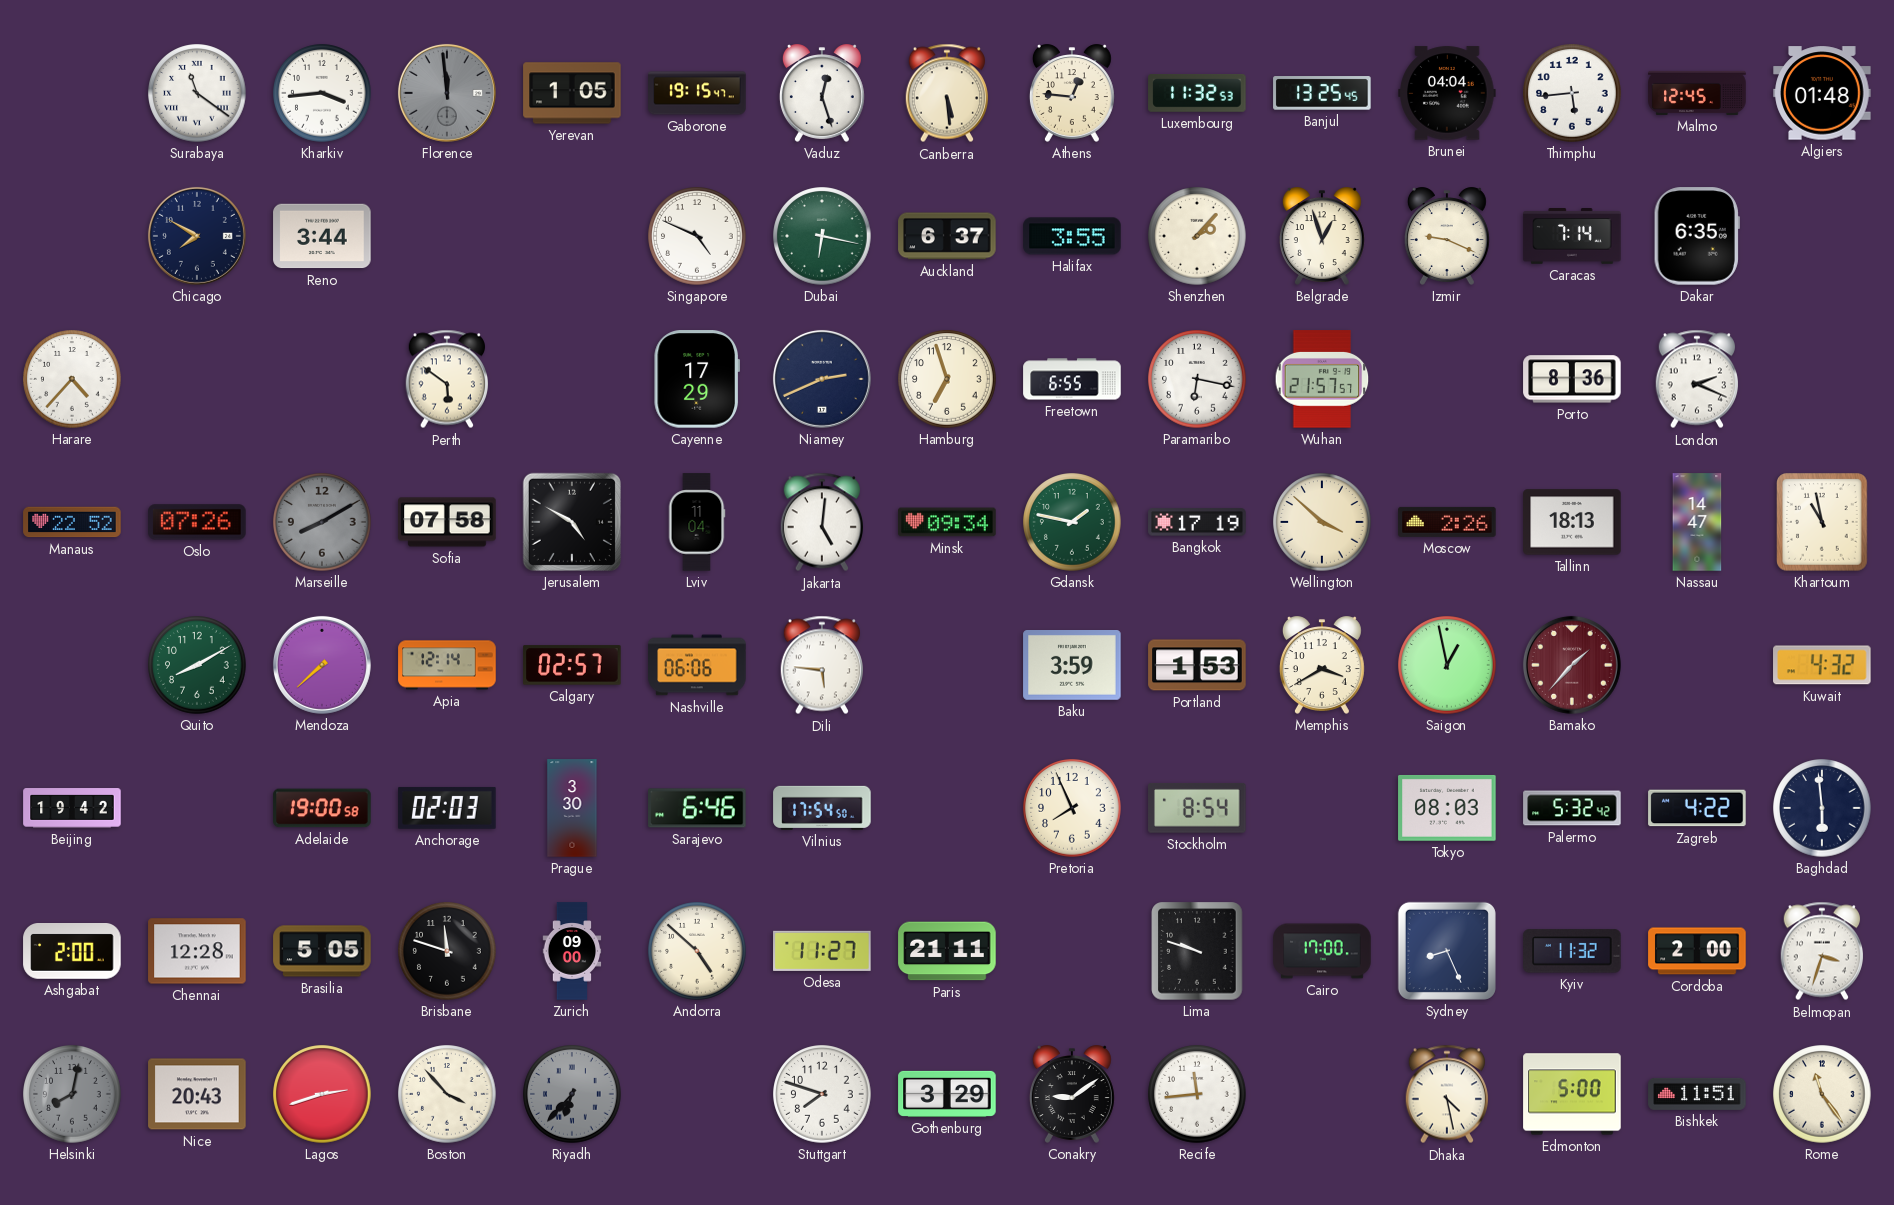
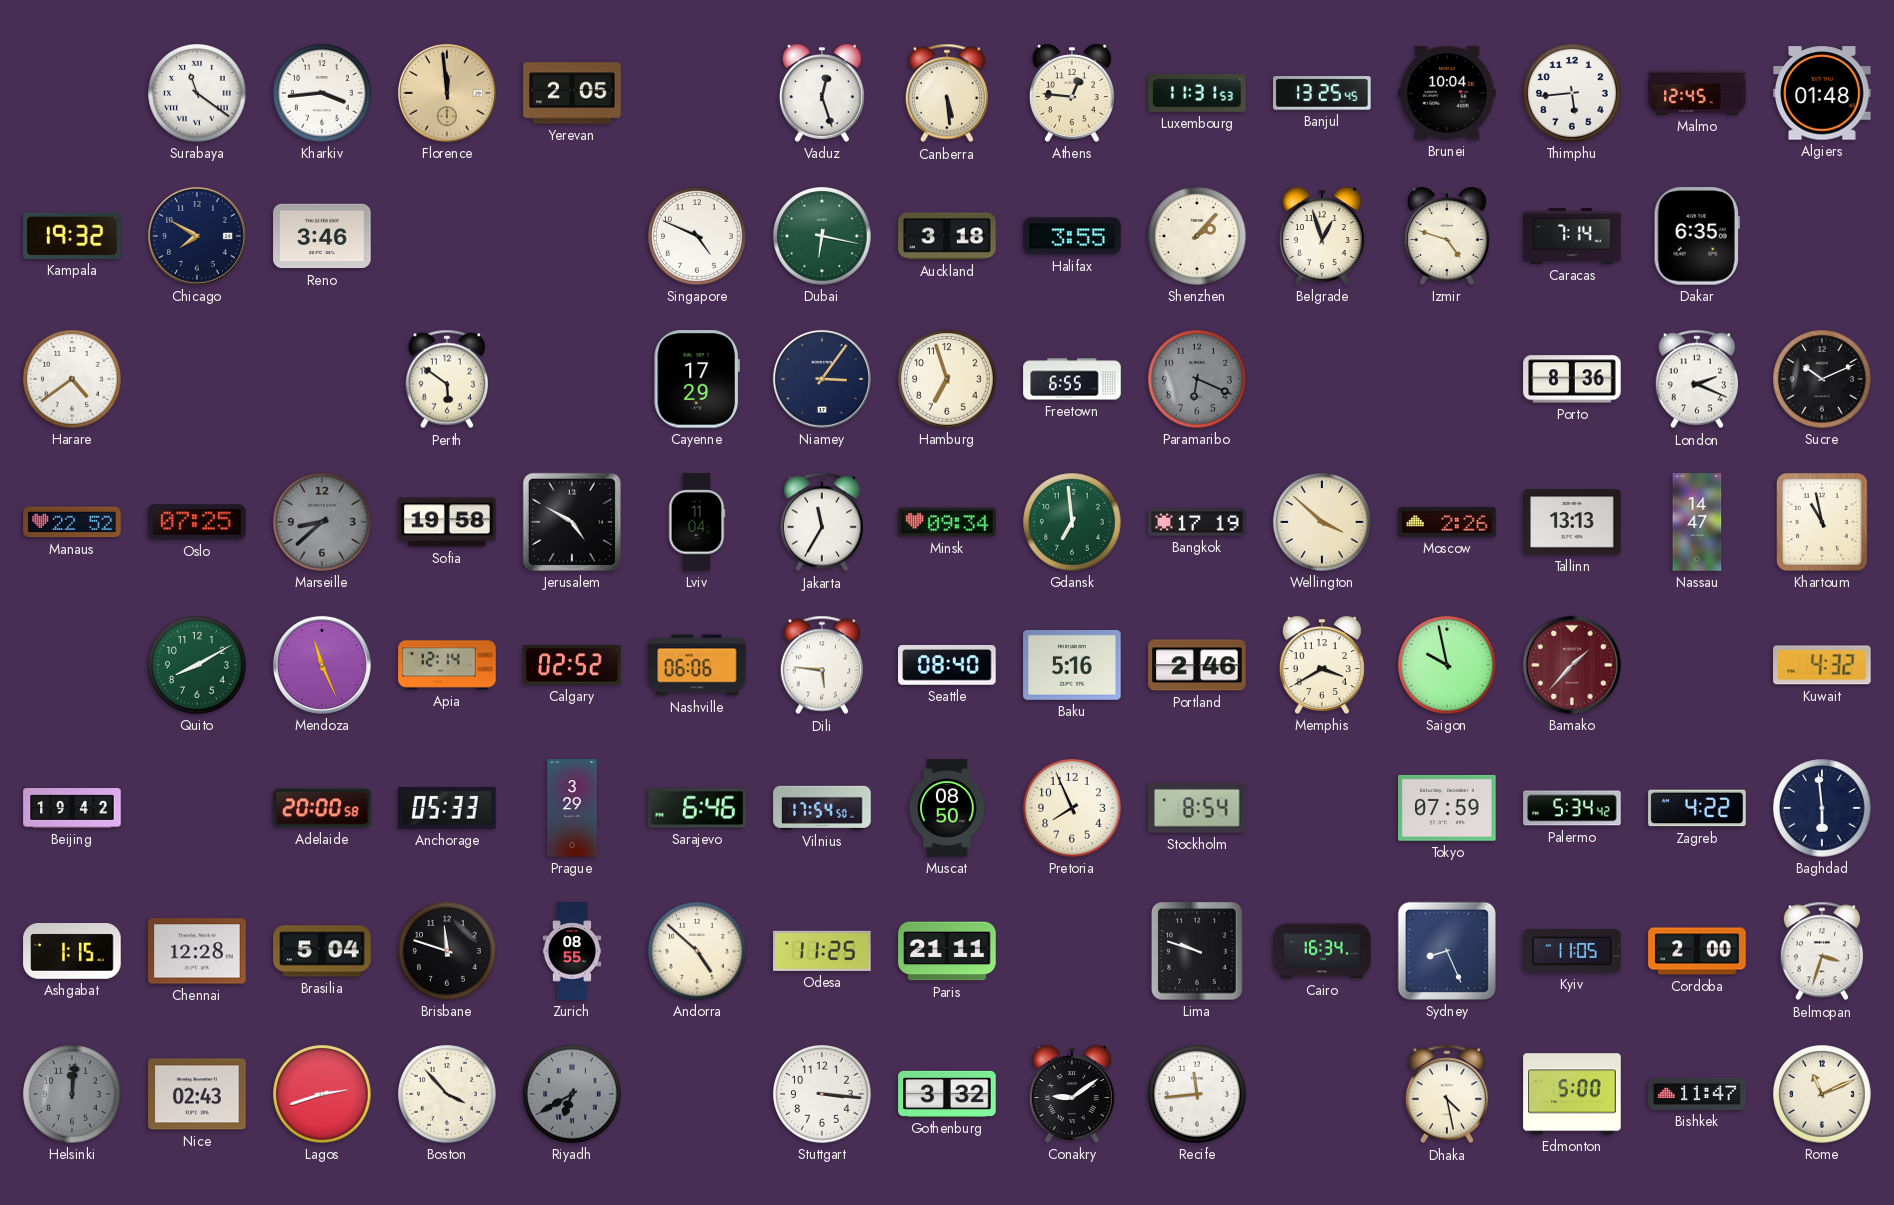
Florence dial: grey -> champagne
Yerevan: 1:05 -> 2:05
Gaborone: 19:15 -> none
Luxembourg: 11:32 -> 11:31
Brunei: 04:04 -> 10:04
Kampala: none -> 19:32
Reno: 3:44 -> 3:46
Auckland: 6:37 -> 3:18
Izmir: 9:19 -> 4:48
Harare: 4:37 -> 4:39
Niamey: 2:41 -> 3:06
Paramaribo: 6:17 -> 6:19
Paramaribo dial: white -> grey
Wuhan: 21:57 -> none
Sucre: none -> 10:11
Oslo: 07:26 -> 07:25
Marseille: 8:10 -> 8:38
Sofia: 07:58 -> 19:58
Jakarta: 5:01 -> 11:35
Gdansk: 1:47 -> 6:59
Tallinn: 18:13 -> 13:13
Mendoza: 7:38 -> 11:26
Calgary: 02:57 -> 02:52
Seattle: none -> 08:40
Baku: 3:59 -> 5:16
Portland: 1:53 -> 2:46
Saigon: 12:58 -> 9:58
Adelaide: 19:00 -> 20:00
Anchorage: 02:03 -> 05:33
Prague: 3:30 -> 3:29
Muscat: none -> 08:50
Tokyo: 08:03 -> 07:59
Palermo: 5:32 -> 5:34
Ashgabat: 2:00 -> 1:15
Brasilia: 5:05 -> 5:04
Zurich: 09:00 -> 08:55
Odesa: 11:27 -> 11:25
Cairo: 17:00 -> 16:34
Kyiv: 11:32 -> 11:05
Helsinki: 8:02 -> 12:01
Nice: 20:43 -> 02:43
Riyadh: 6:37 -> 6:40
Stuttgart: 7:48 -> 3:16
Gothenburg: 3:29 -> 3:32
Bishkek: 11:51 -> 11:47
Rome: 11:24 -> 11:11
